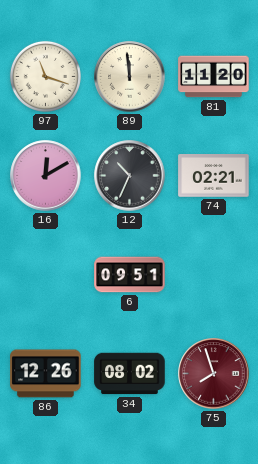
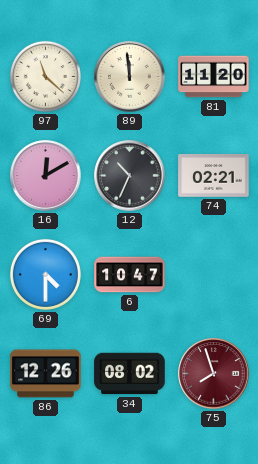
97: 11:18 -> 11:22
69: none -> 4:30
6: 09:51 -> 10:47
